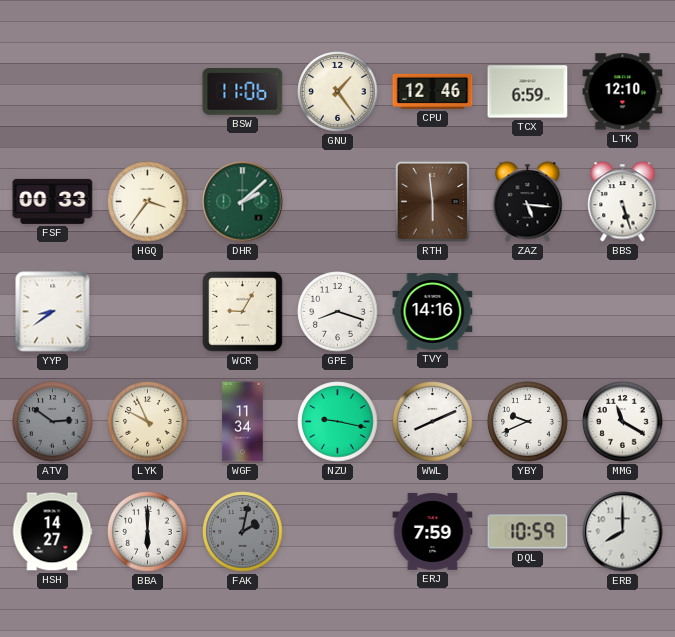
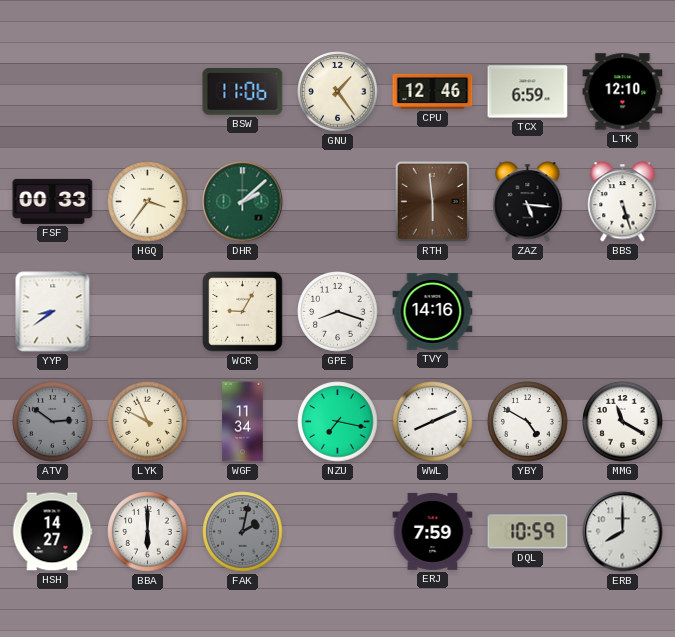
NZU: 9:17 -> 7:17
YBY: 9:41 -> 4:50
